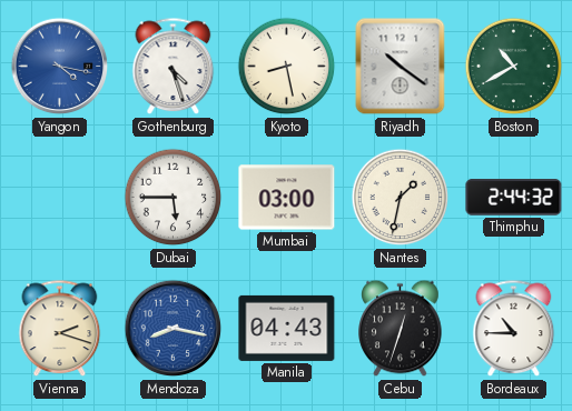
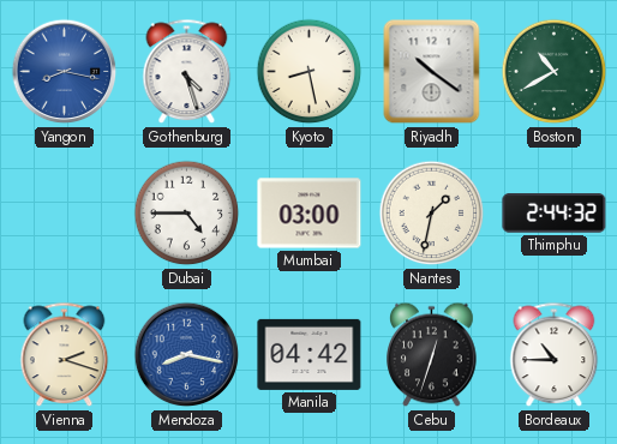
Yangon: 4:17 -> 8:17
Dubai: 5:45 -> 4:45
Manila: 04:43 -> 04:42
